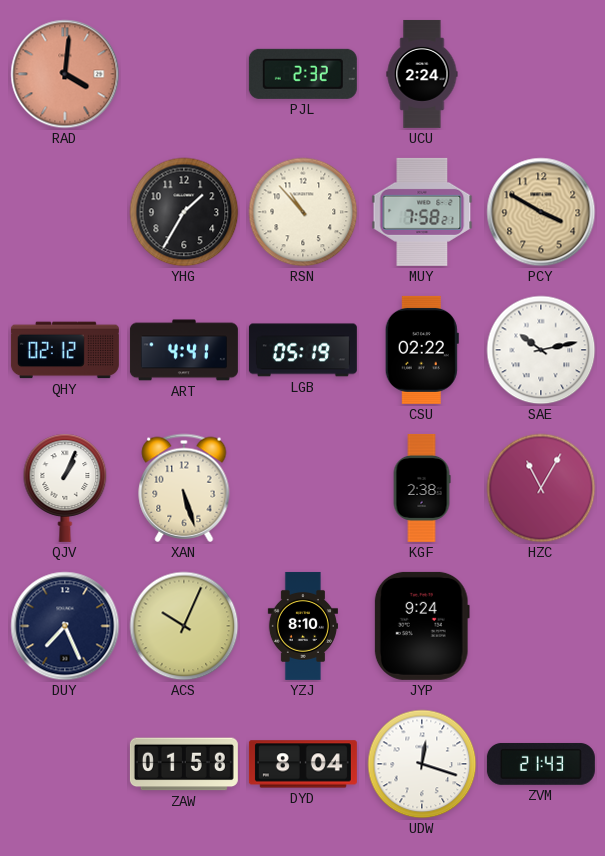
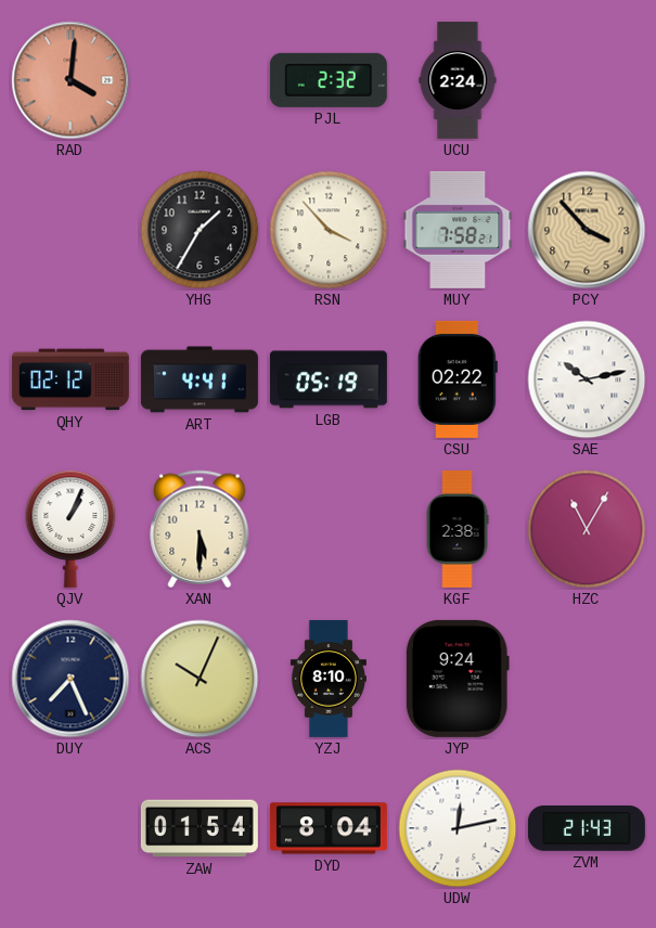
RSN: 10:53 -> 3:53
PCY: 3:50 -> 3:53
XAN: 5:27 -> 5:30
ZAW: 01:58 -> 01:54
UDW: 12:18 -> 12:13
